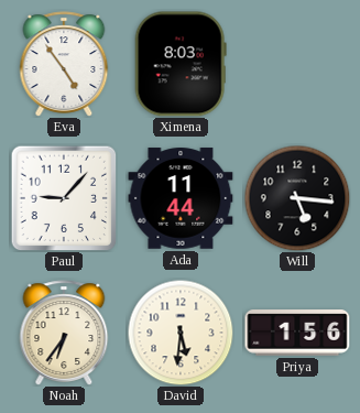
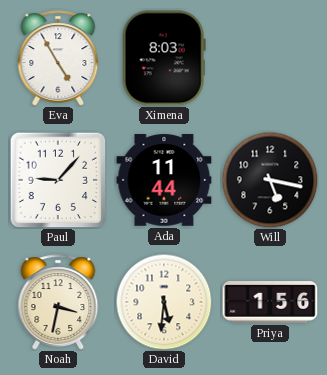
Eva: 4:54 -> 4:55
Will: 5:16 -> 5:17
Noah: 6:36 -> 3:32
